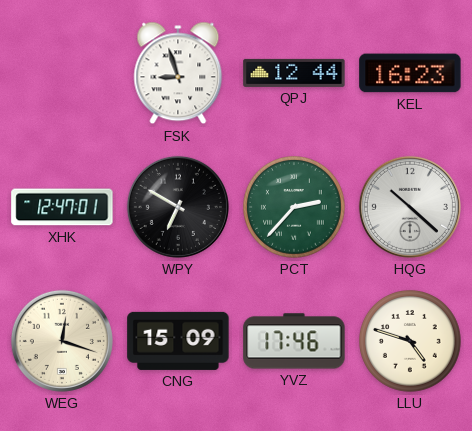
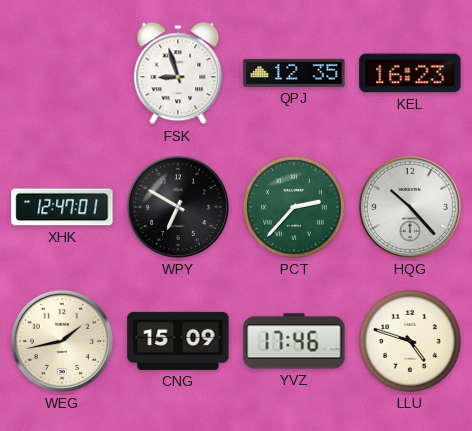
QPJ: 12:44 -> 12:35
HQG: 10:22 -> 10:23
WEG: 12:18 -> 1:43
